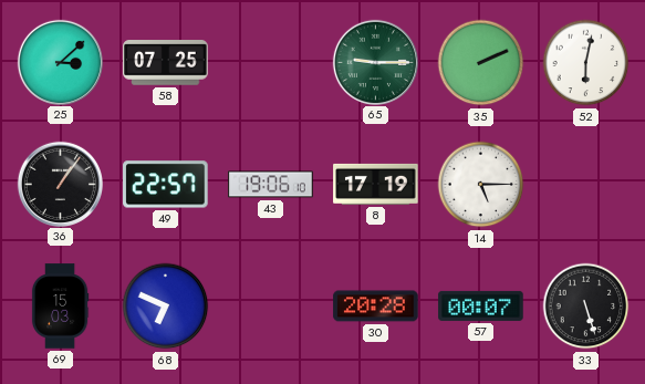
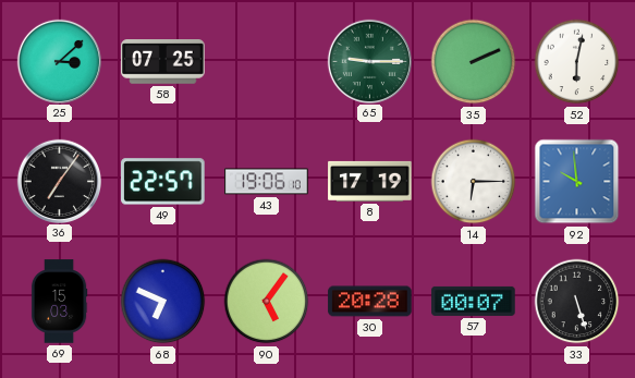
36: 1:06 -> 7:06
14: 5:15 -> 6:15
92: none -> 9:59
90: none -> 5:06
